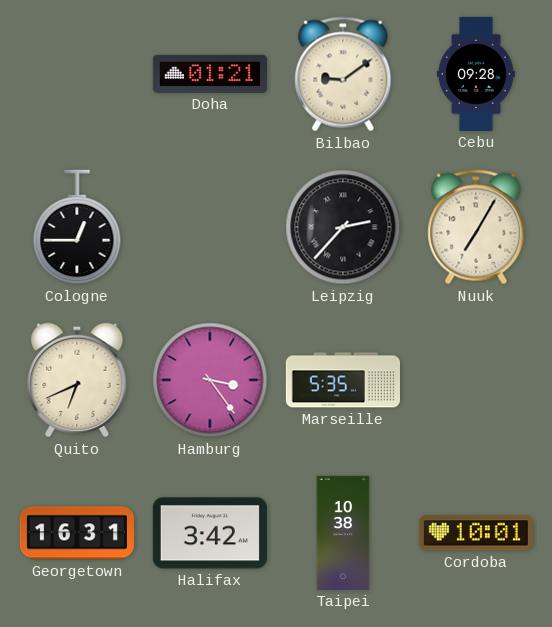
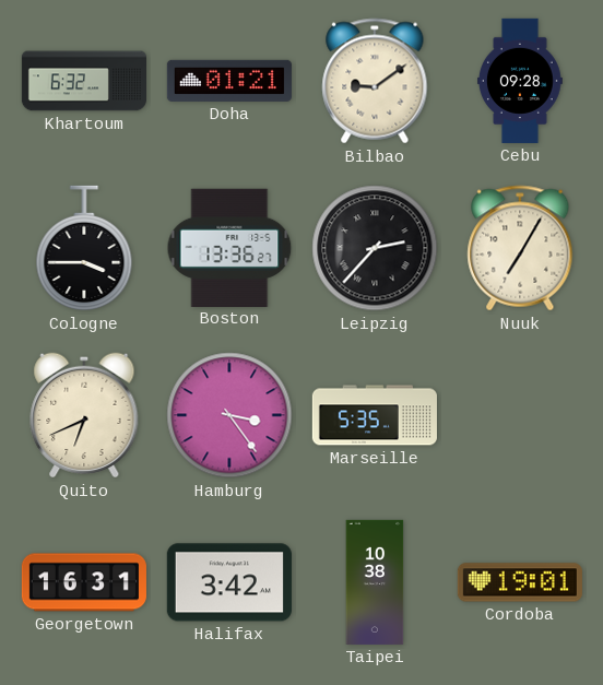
Khartoum: none -> 6:32
Cologne: 12:45 -> 3:45
Boston: none -> 13:36
Cordoba: 10:01 -> 19:01
